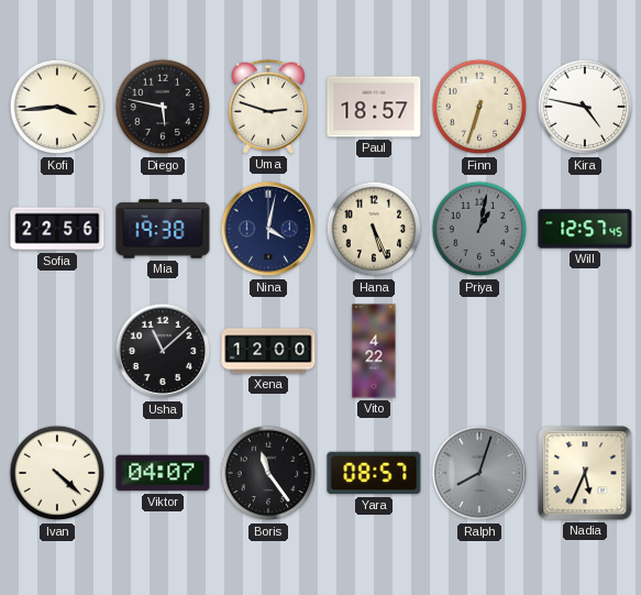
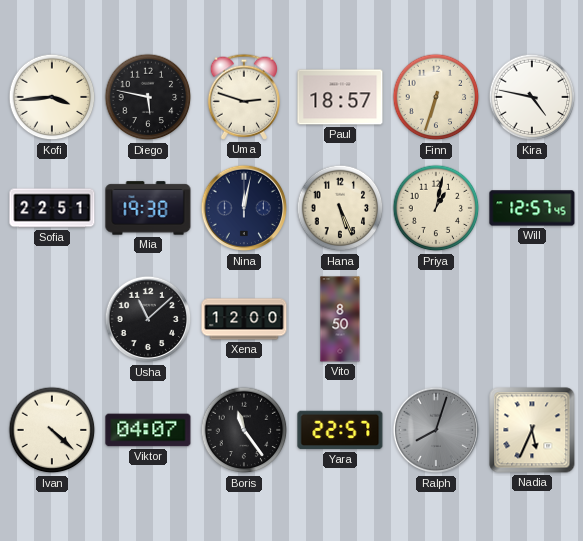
Sofia: 22:56 -> 22:51
Nina: 4:02 -> 12:02
Priya dial: grey -> cream
Vito: 4:22 -> 8:50
Yara: 08:57 -> 22:57
